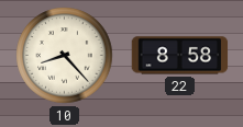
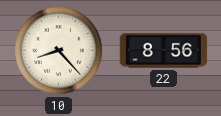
22: 8:58 -> 8:56
